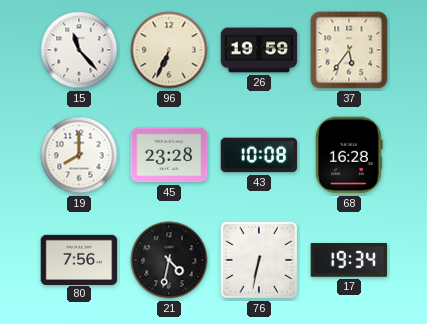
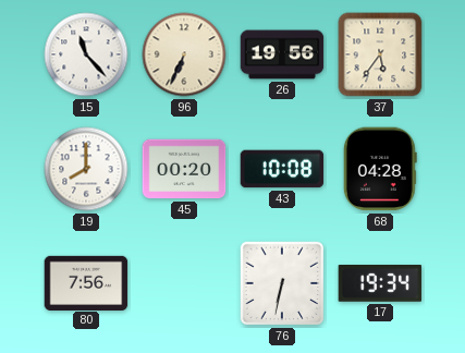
26: 19:59 -> 19:56
45: 23:28 -> 00:20
68: 16:28 -> 04:28
21: 4:32 -> none
